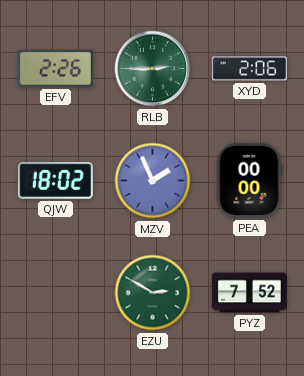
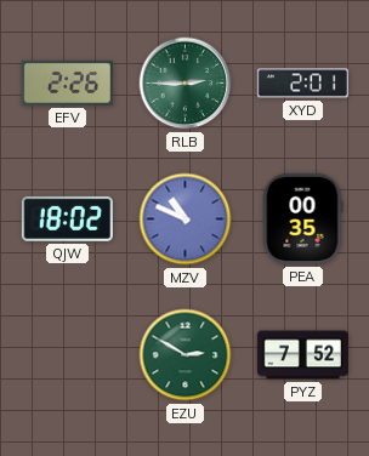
XYD: 2:06 -> 2:01
MZV: 1:56 -> 10:49
PEA: 00:00 -> 00:35
